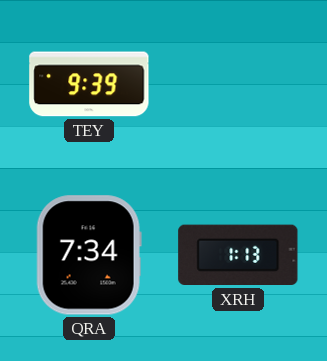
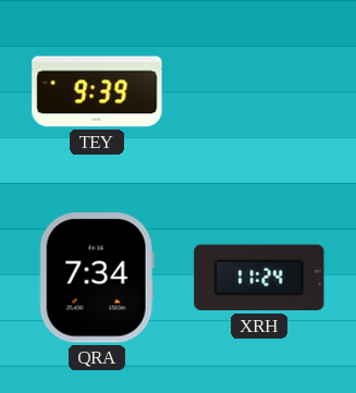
XRH: 1:13 -> 11:24
